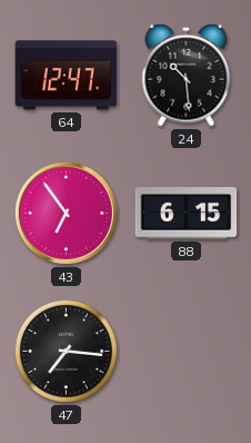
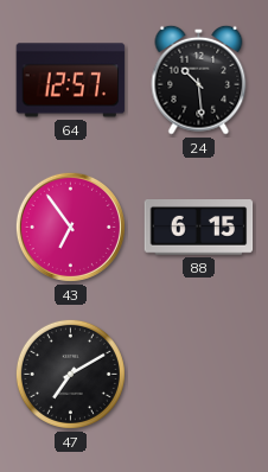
64: 12:47 -> 12:57
47: 7:16 -> 7:10
